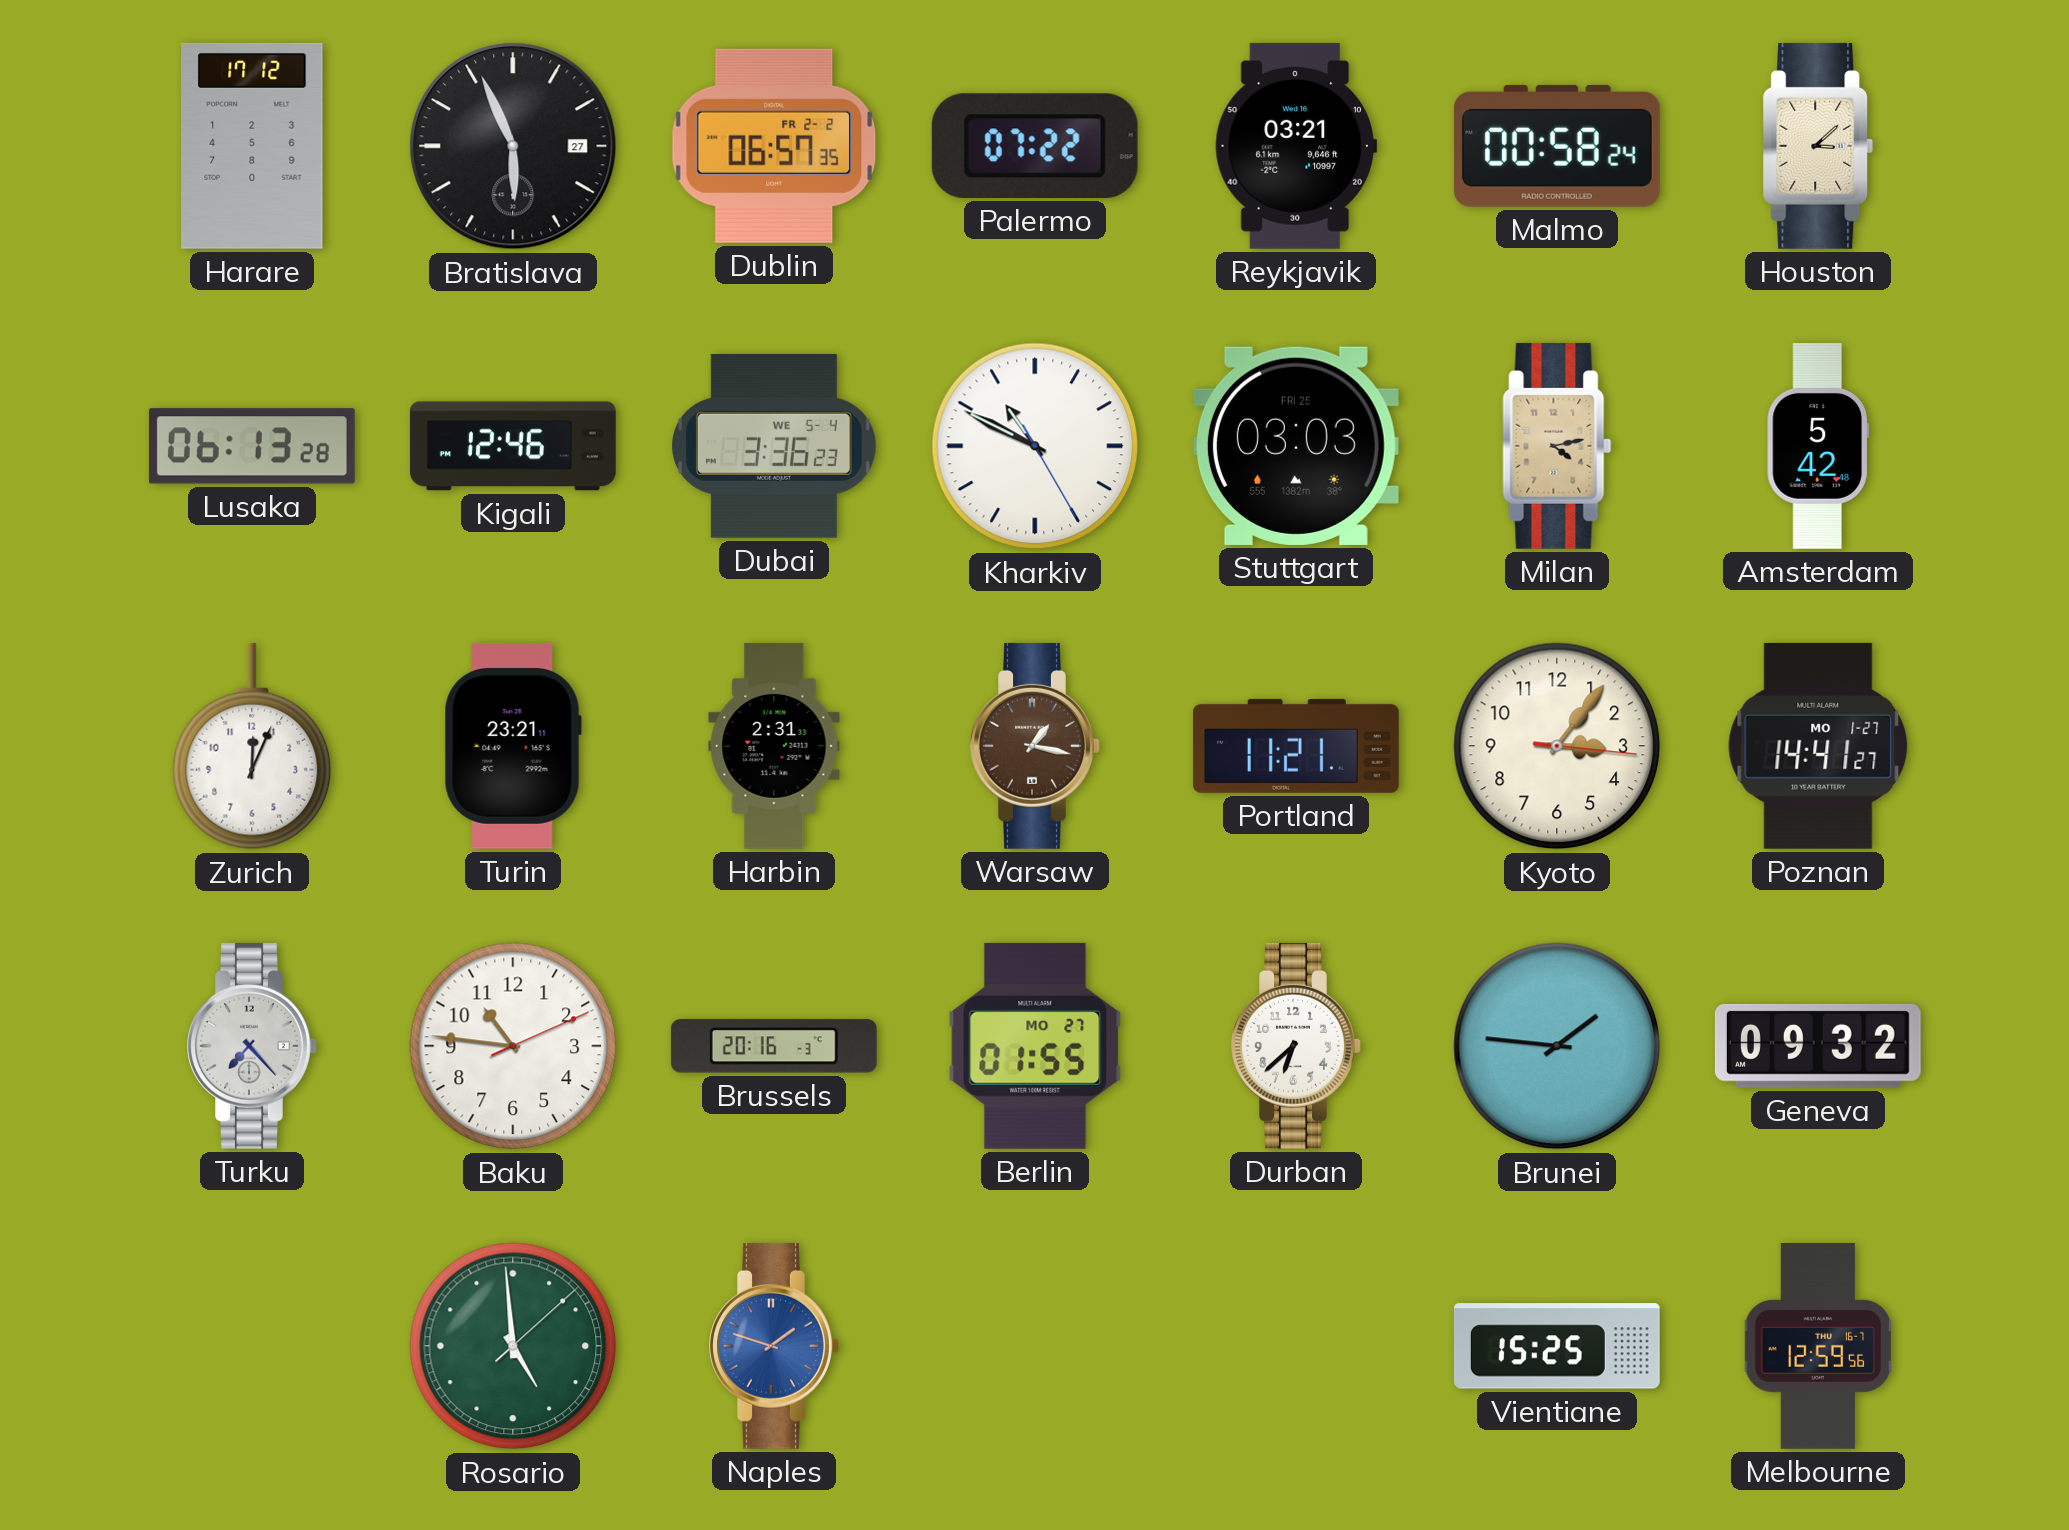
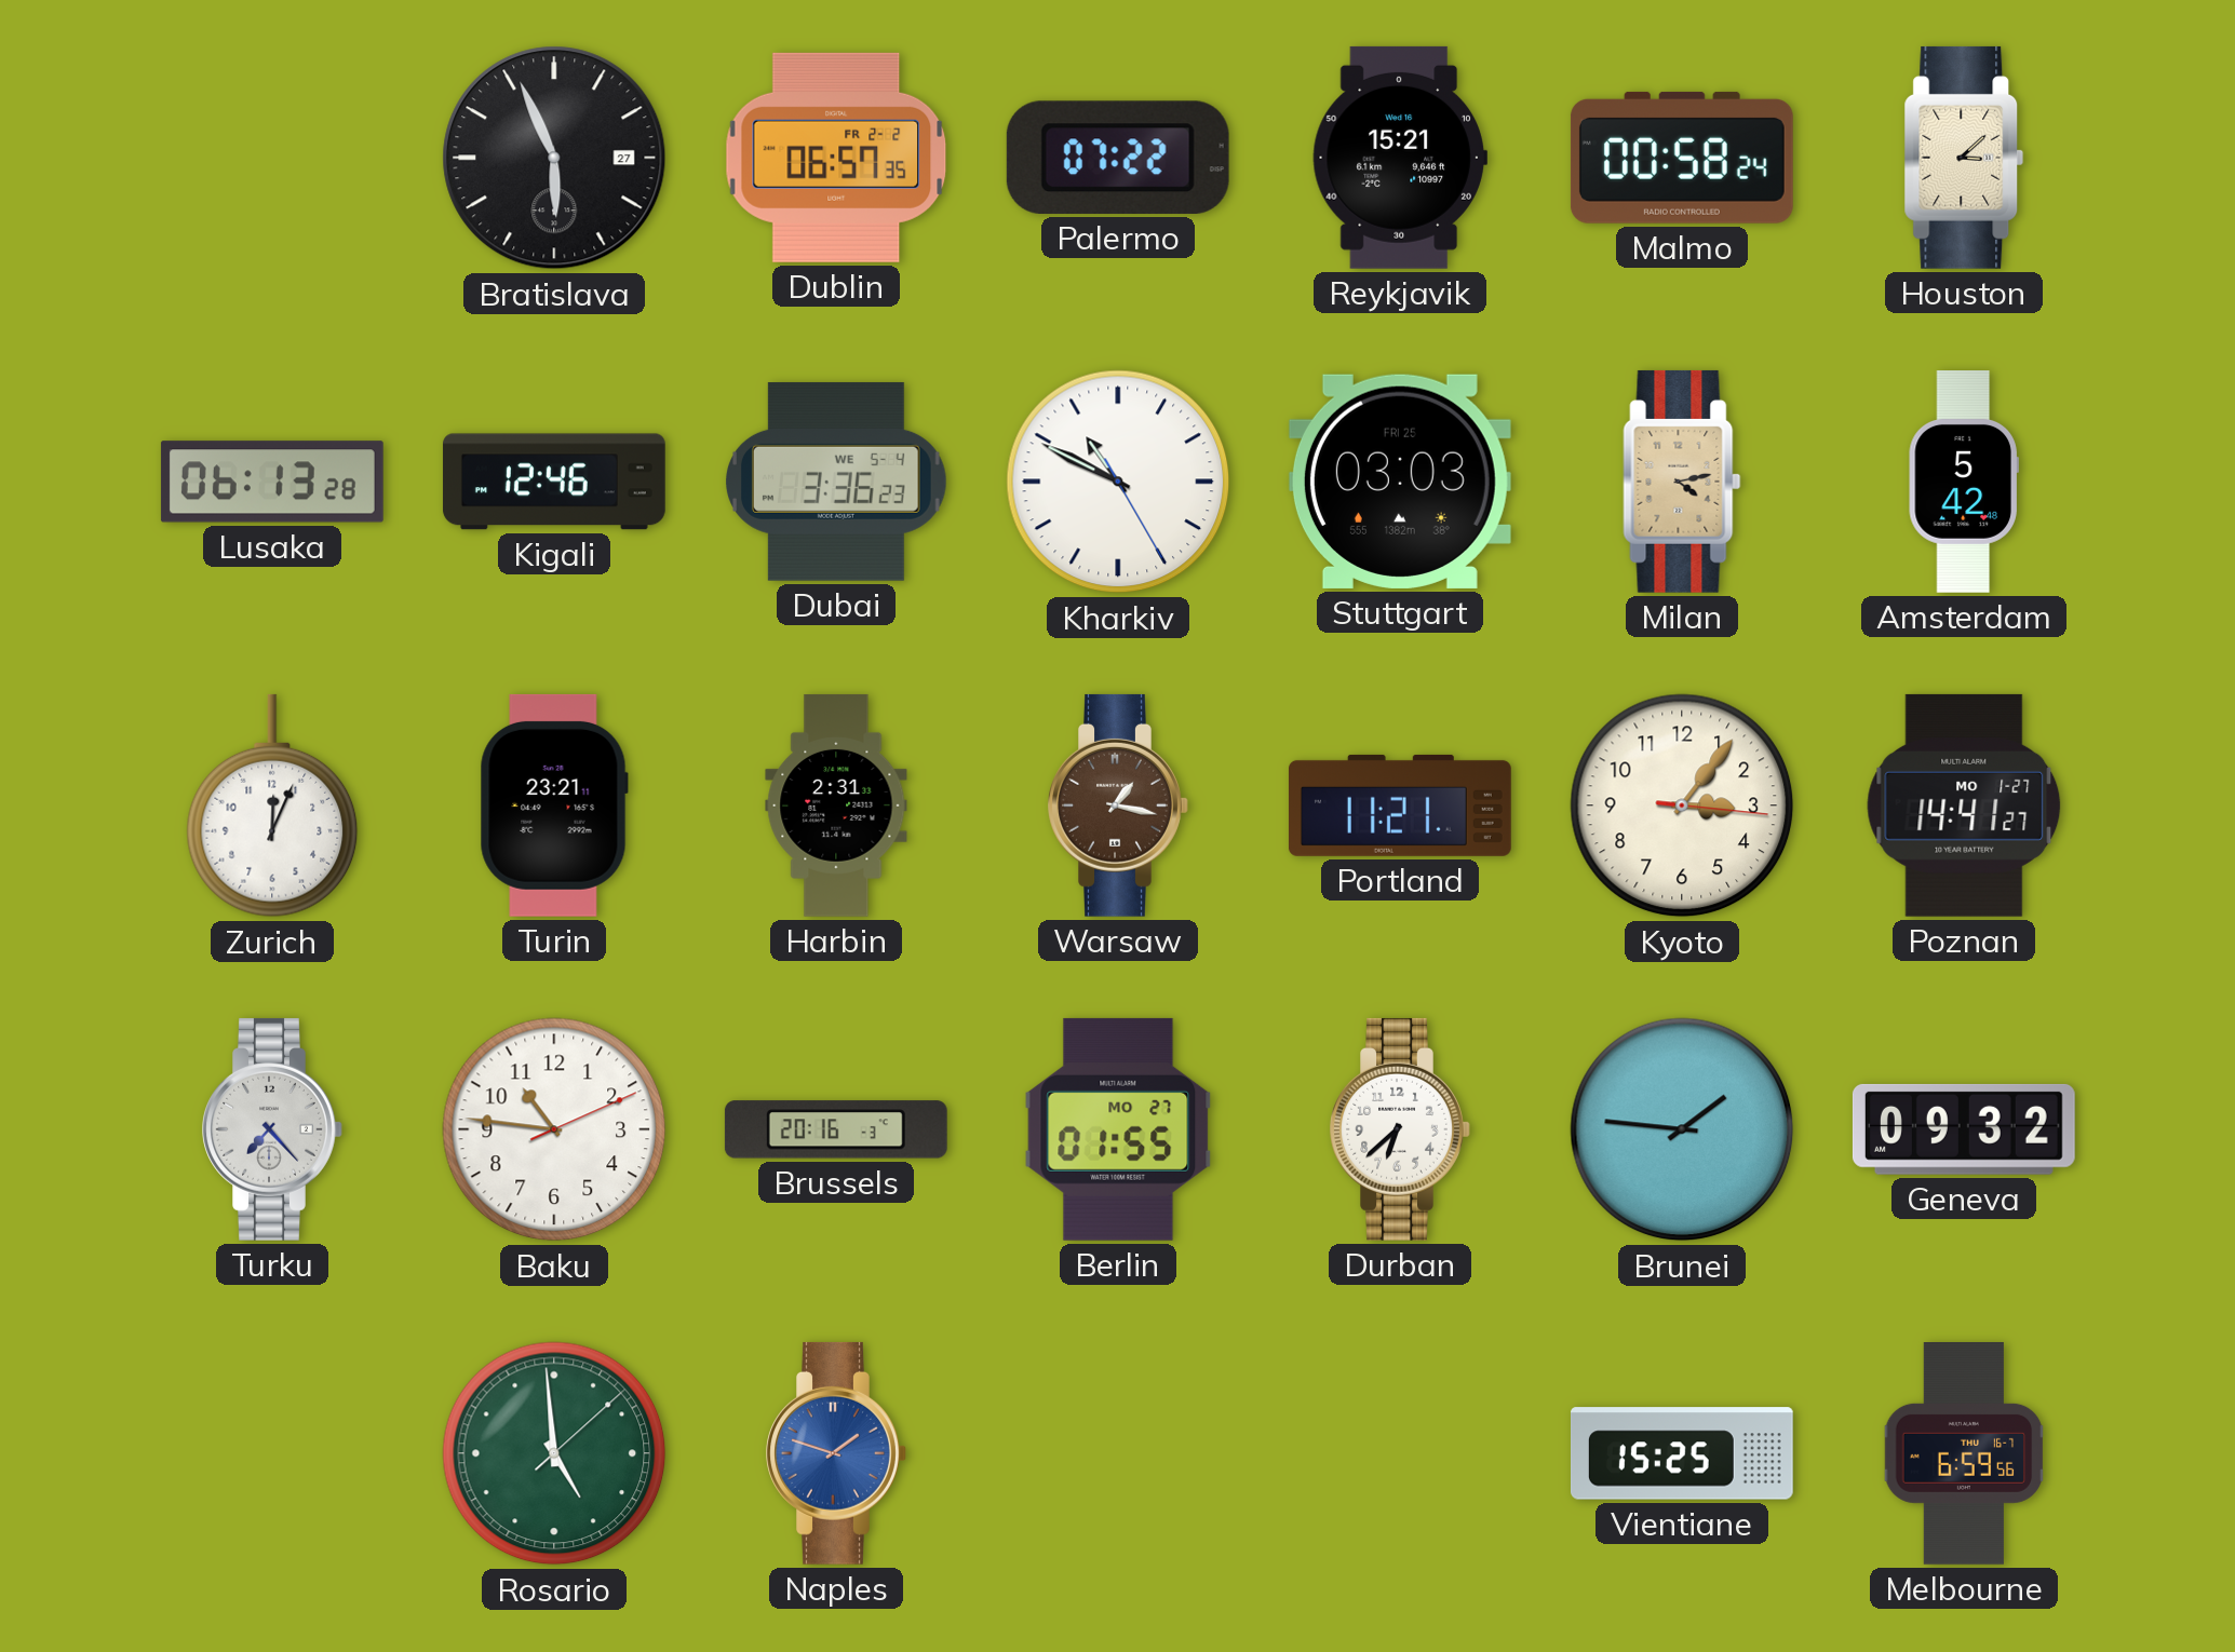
Harare: 17:12 -> none
Reykjavik: 03:21 -> 15:21
Melbourne: 12:59 -> 6:59
